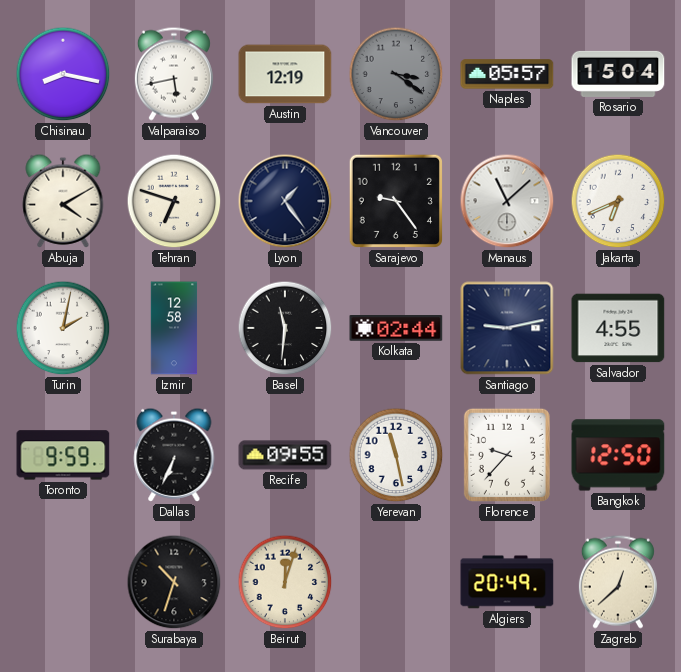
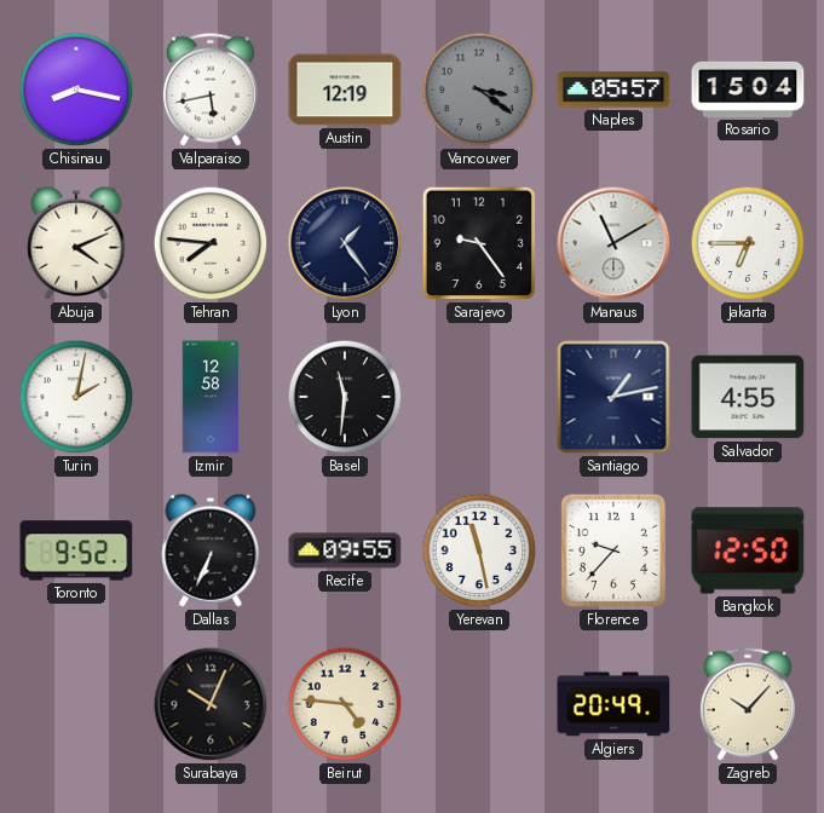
Abuja: 4:10 -> 4:11
Tehran: 6:48 -> 7:46
Manaus: 11:08 -> 11:10
Jakarta: 6:41 -> 6:45
Kolkata: 02:44 -> none
Santiago: 9:13 -> 1:13
Toronto: 9:59 -> 9:52
Surabaya: 10:33 -> 10:04
Beirut: 12:03 -> 4:46
Zagreb: 12:38 -> 10:07
